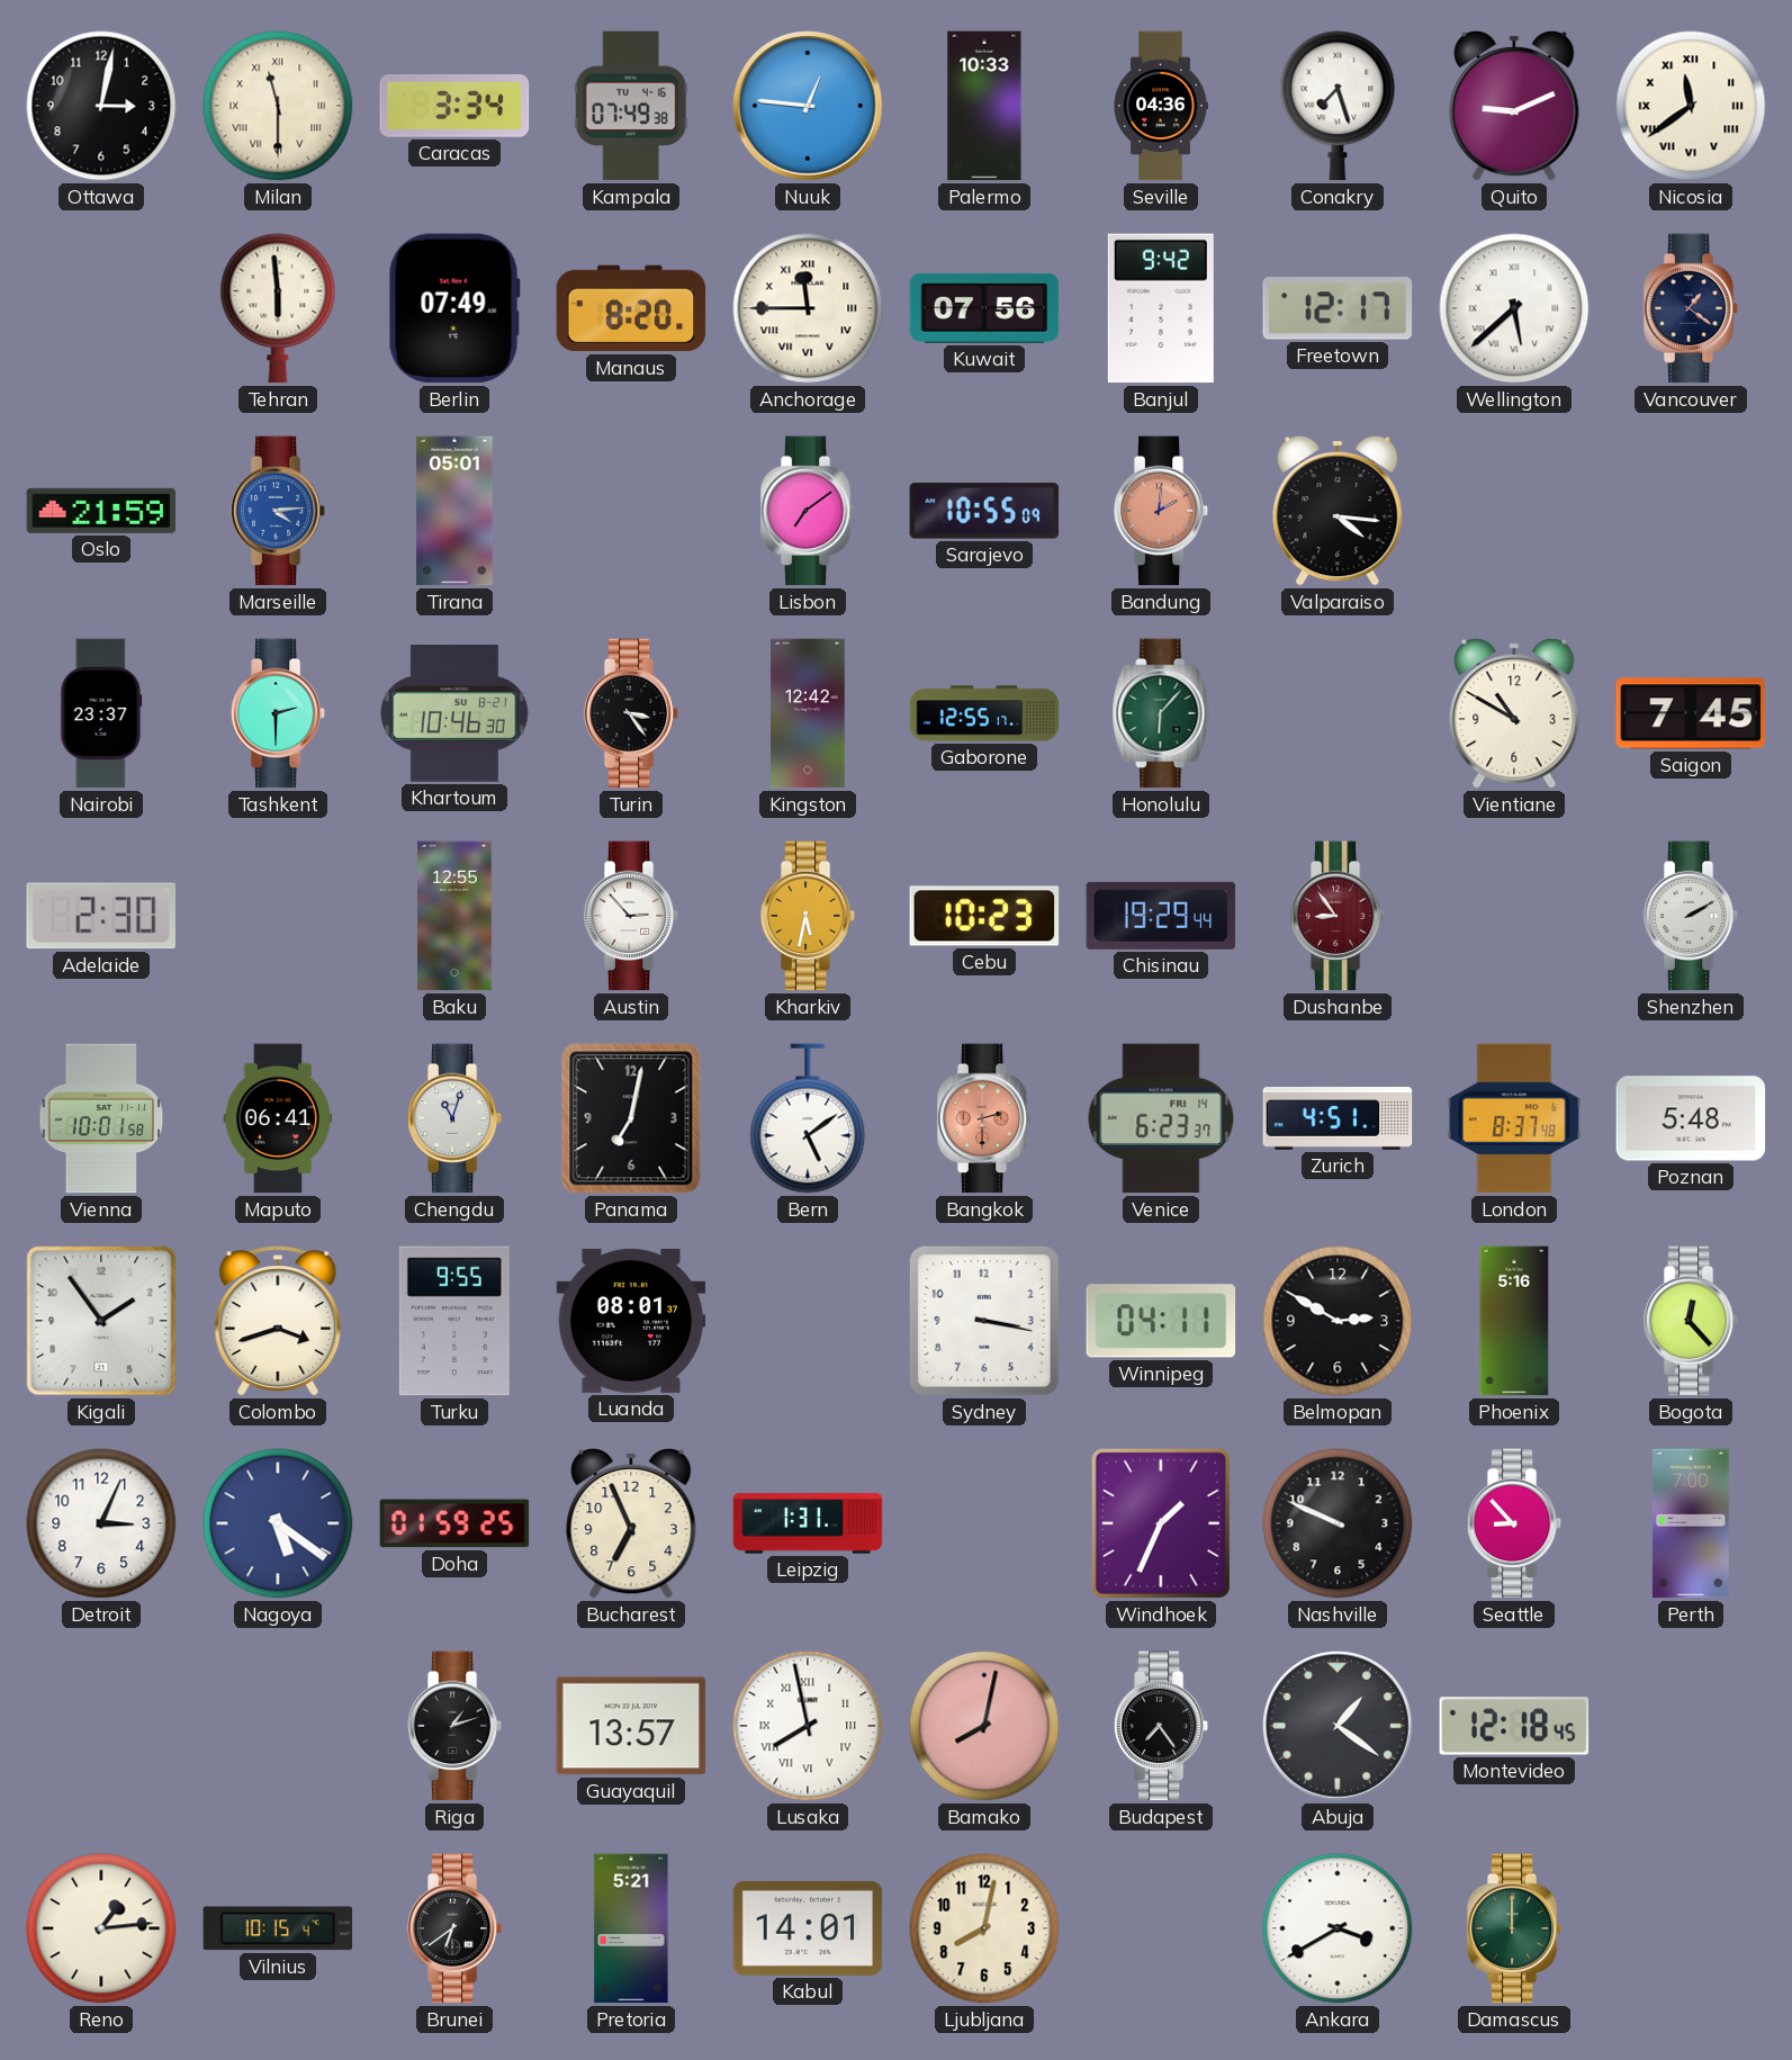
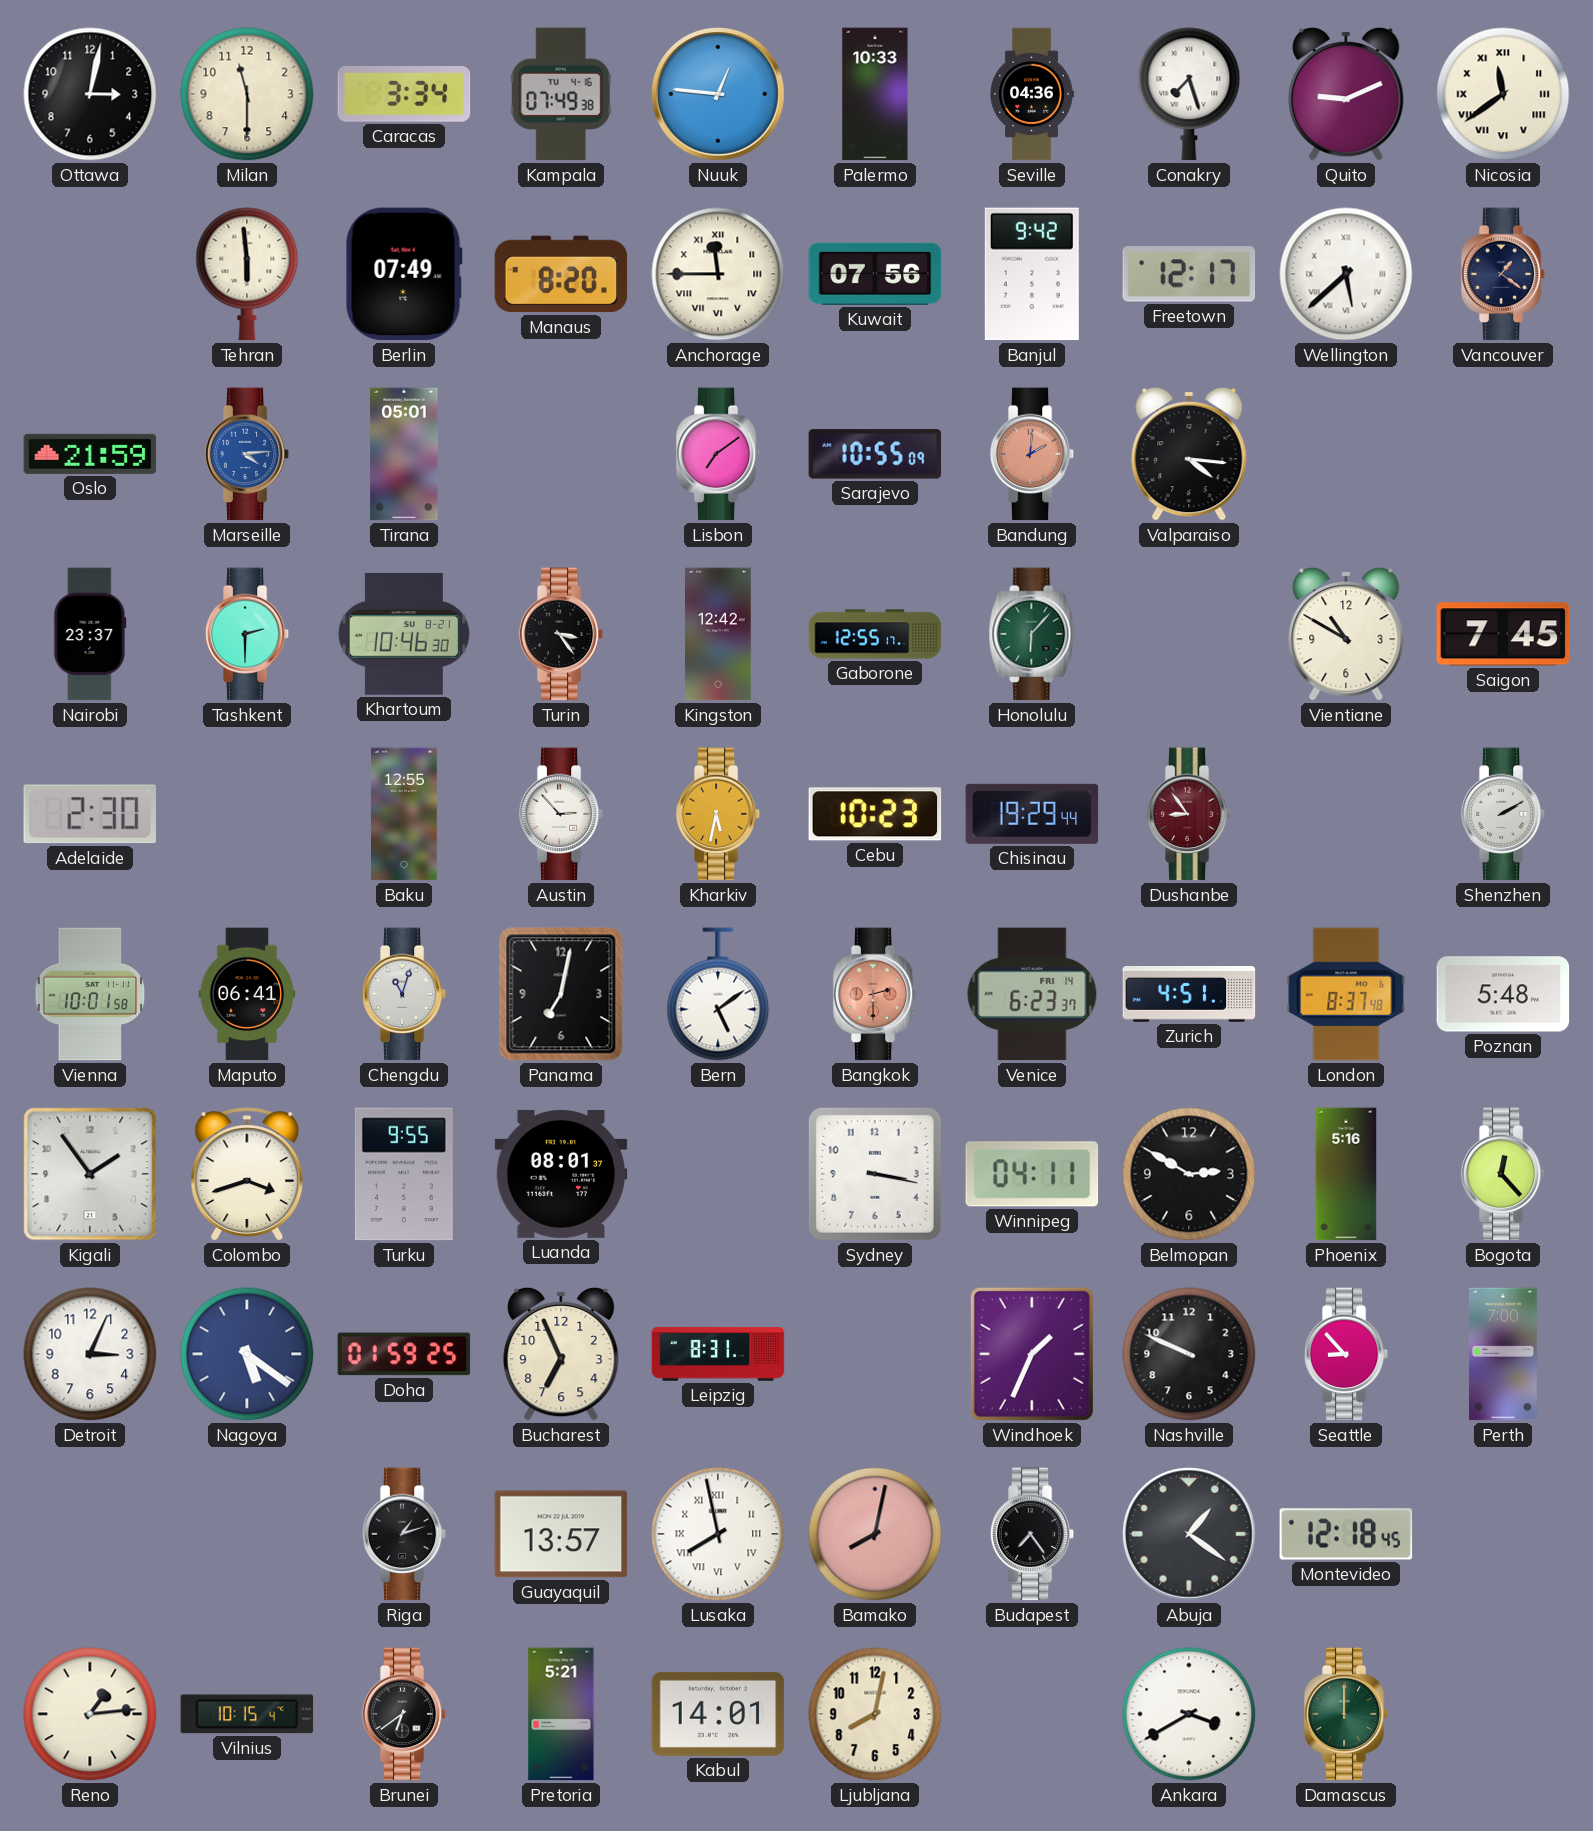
Milan numerals: Roman -> Arabic
Leipzig: 1:31 -> 8:31
